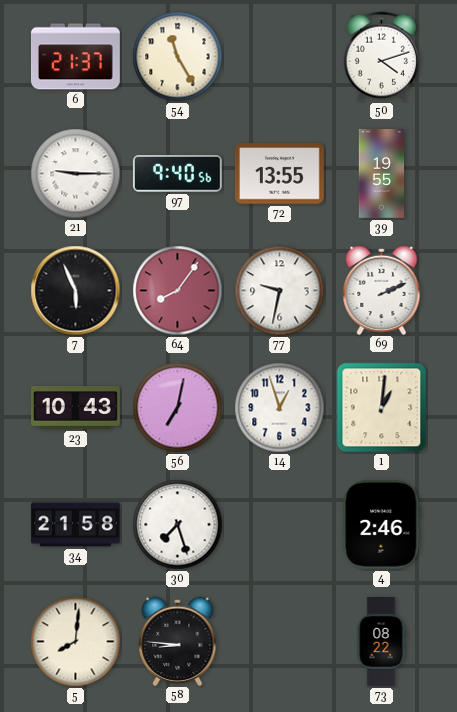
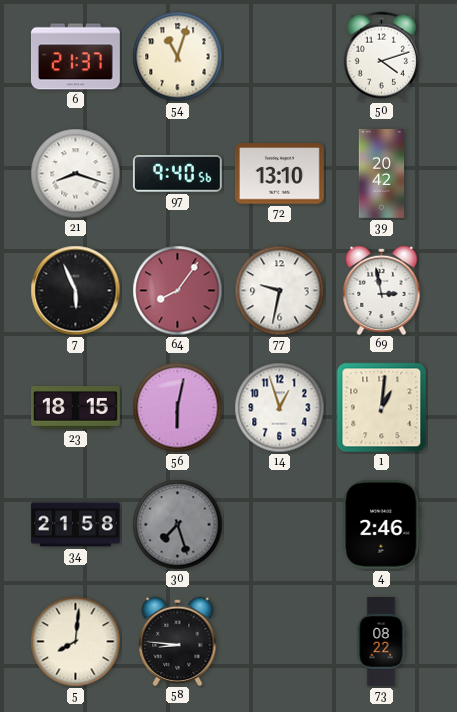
54: 11:25 -> 11:03
21: 9:15 -> 8:18
72: 13:55 -> 13:10
39: 19:55 -> 20:42
69: 2:11 -> 2:58
23: 10:43 -> 18:15
56: 7:02 -> 6:02
30 dial: white -> grey
